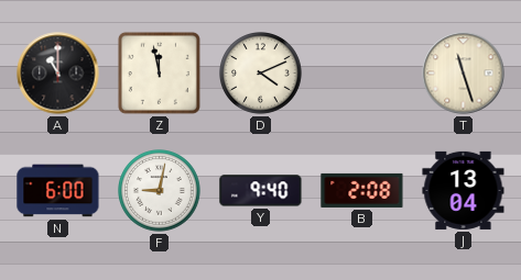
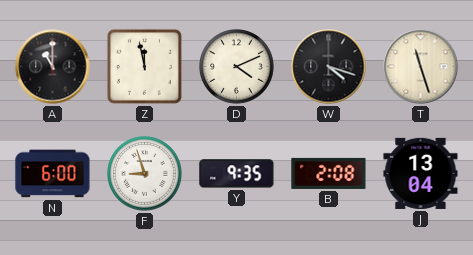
W: none -> 4:18
F: 9:02 -> 8:57
Y: 9:40 -> 9:35
